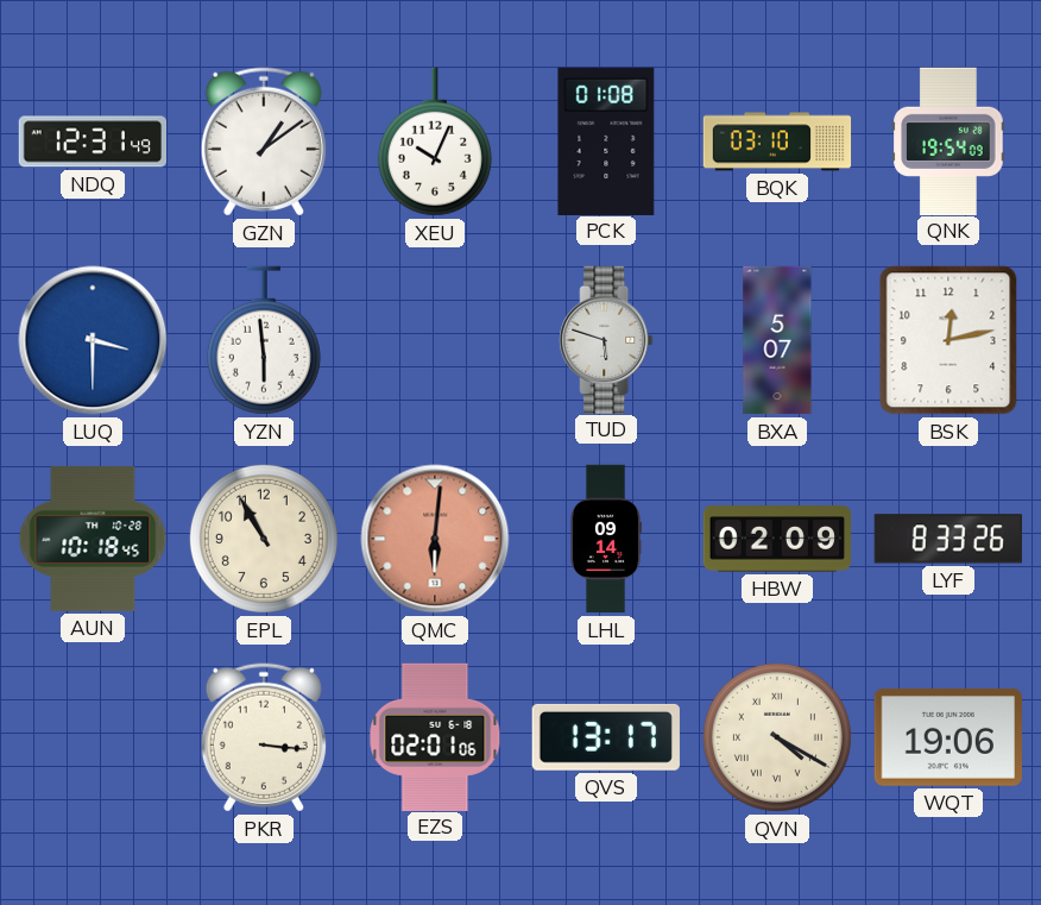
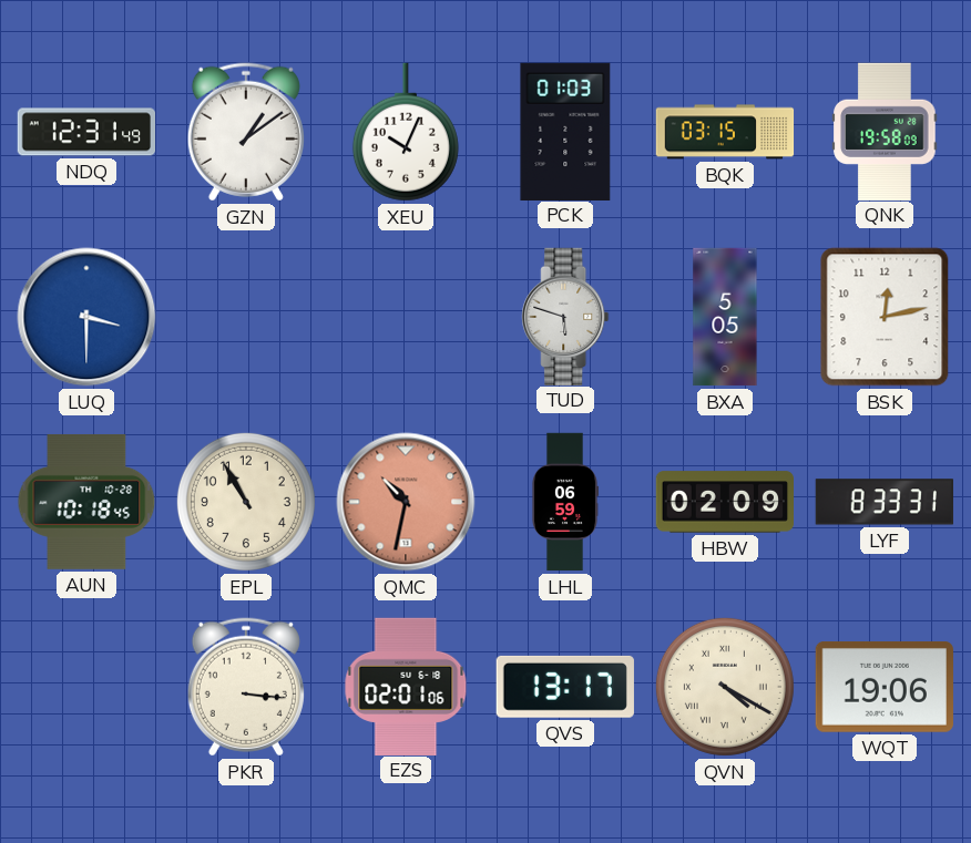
PCK: 01:08 -> 01:03
BQK: 03:10 -> 03:15
QNK: 19:54 -> 19:58
YZN: 5:59 -> none
BXA: 5:07 -> 5:05
QMC: 6:01 -> 10:32
LHL: 09:14 -> 06:59
LYF: 8:33:26 -> 8:33:31
